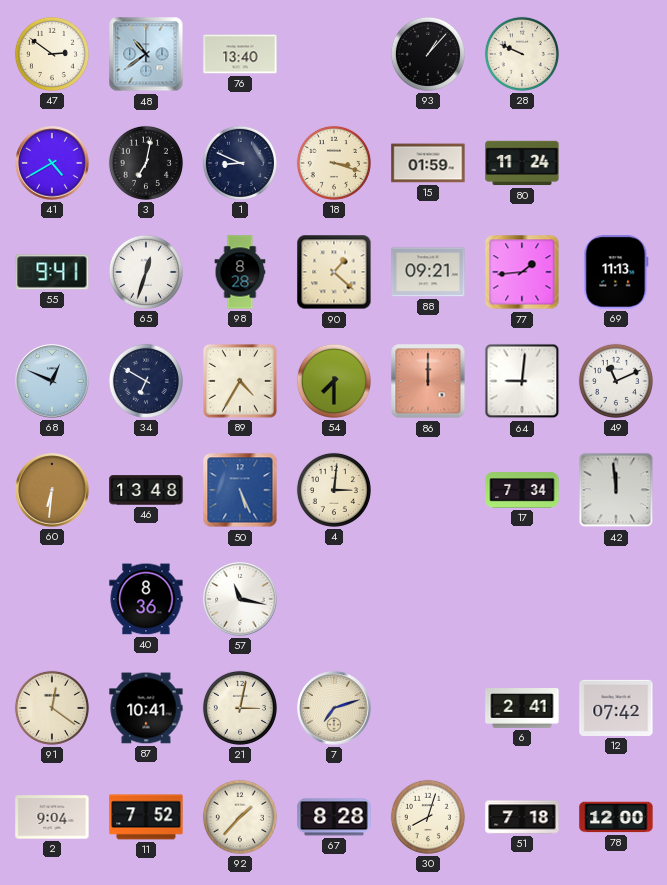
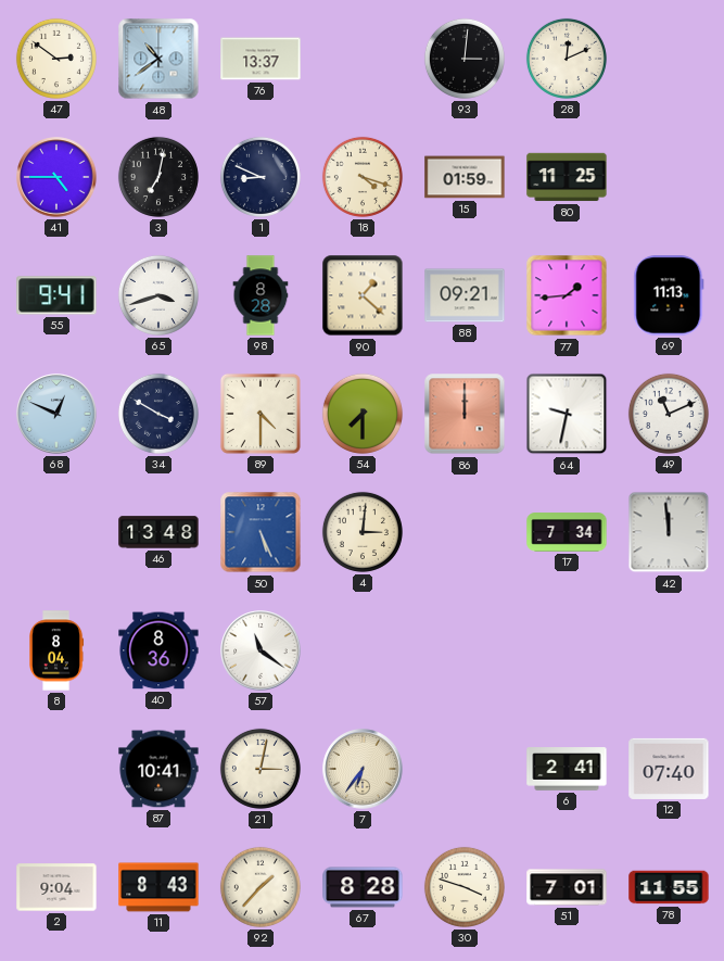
76: 13:40 -> 13:37
93: 1:07 -> 3:01
28: 9:49 -> 12:11
41: 4:40 -> 4:45
18: 3:18 -> 4:18
80: 11:24 -> 11:25
65: 12:33 -> 3:42
34: 6:50 -> 3:50
89: 4:35 -> 4:30
64: 9:01 -> 9:32
60: 6:31 -> none
8: none -> 8:04
57: 11:17 -> 11:21
91: 12:21 -> none
7: 7:12 -> 6:36
12: 07:42 -> 07:40
11: 7:52 -> 8:43
30: 8:03 -> 3:48
51: 7:18 -> 7:01
78: 12:00 -> 11:55
